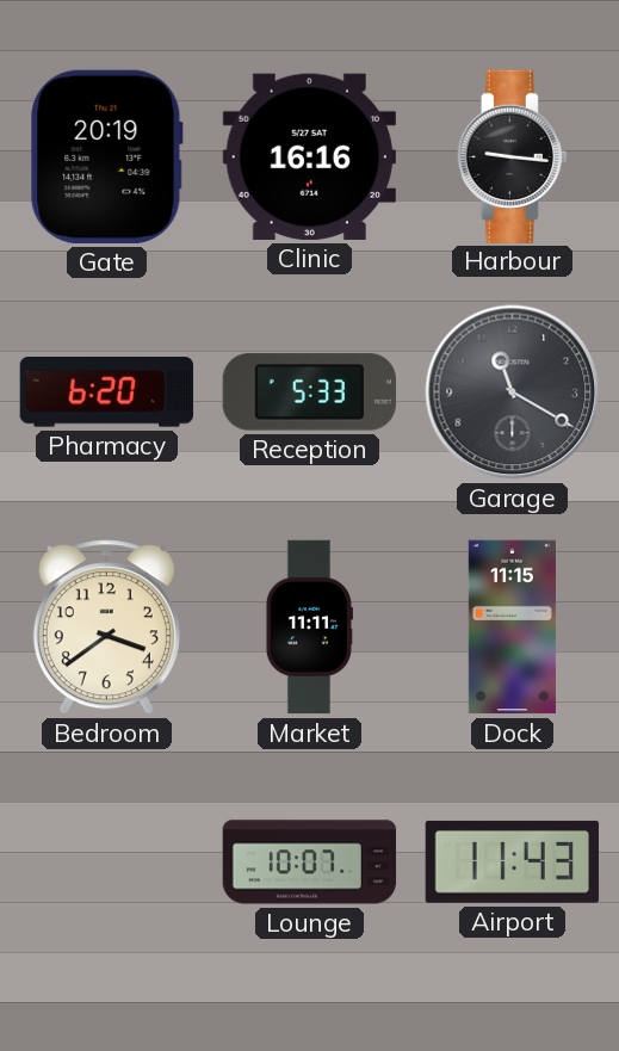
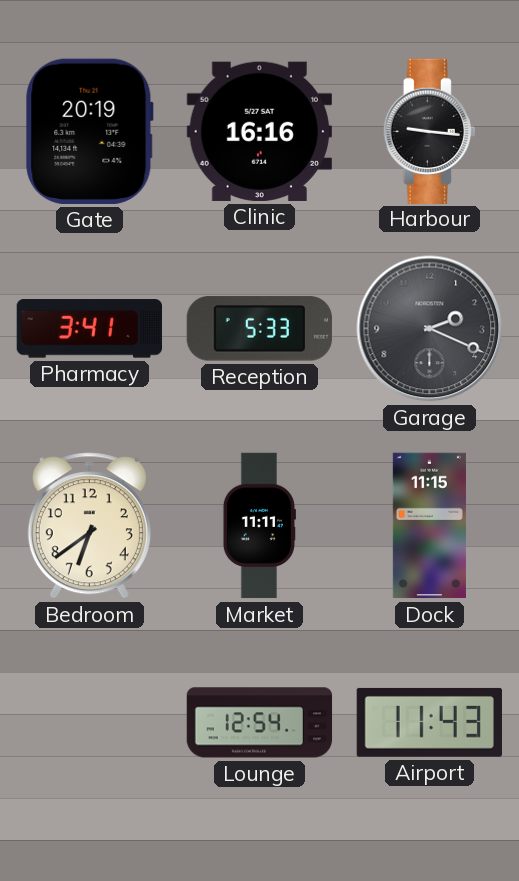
Pharmacy: 6:20 -> 3:41
Garage: 11:20 -> 2:19
Bedroom: 3:39 -> 6:39
Lounge: 10:07 -> 12:54
